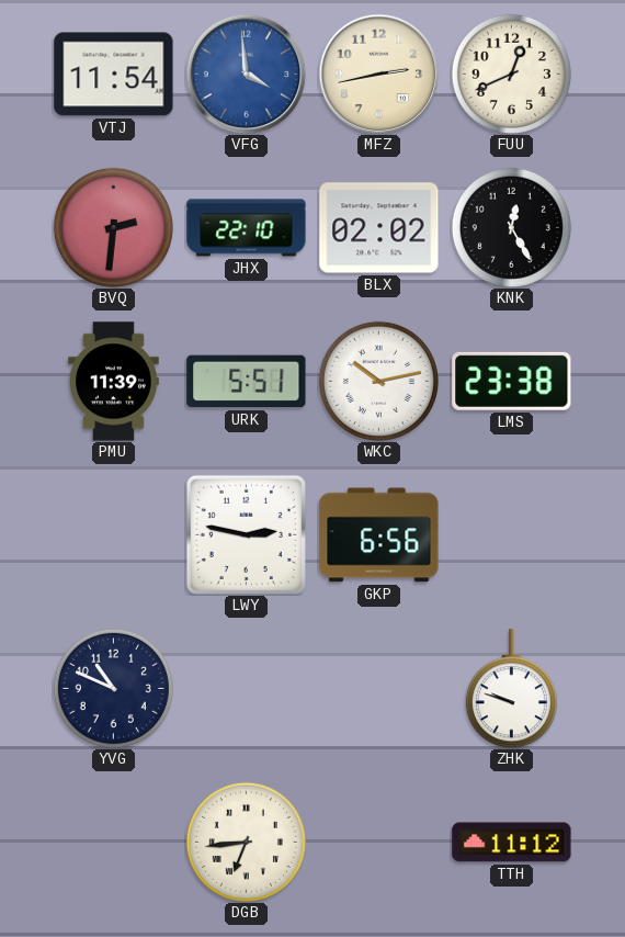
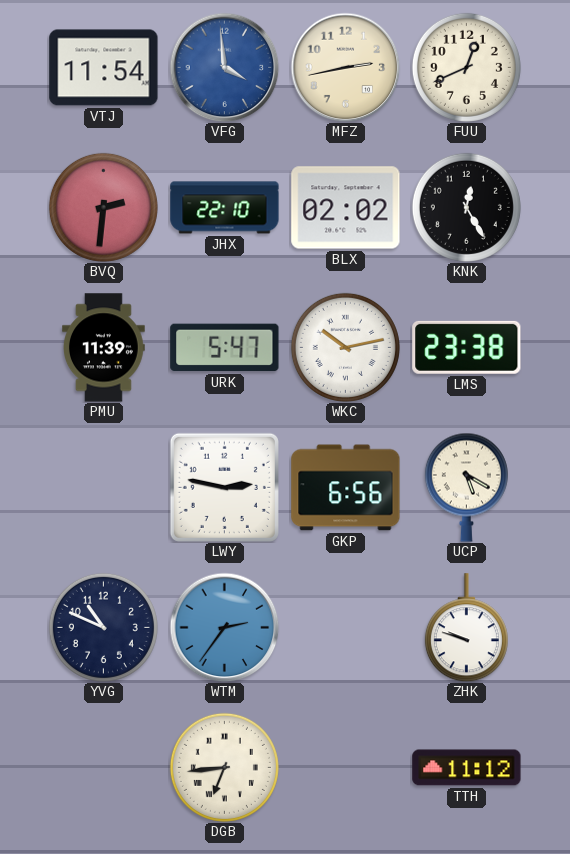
URK: 5:51 -> 5:47
UCP: none -> 5:20
WTM: none -> 2:36
